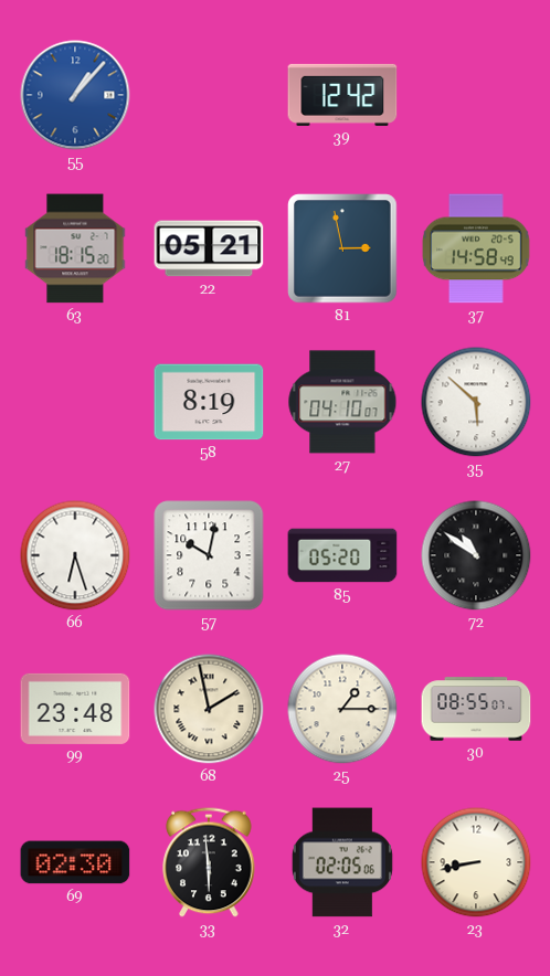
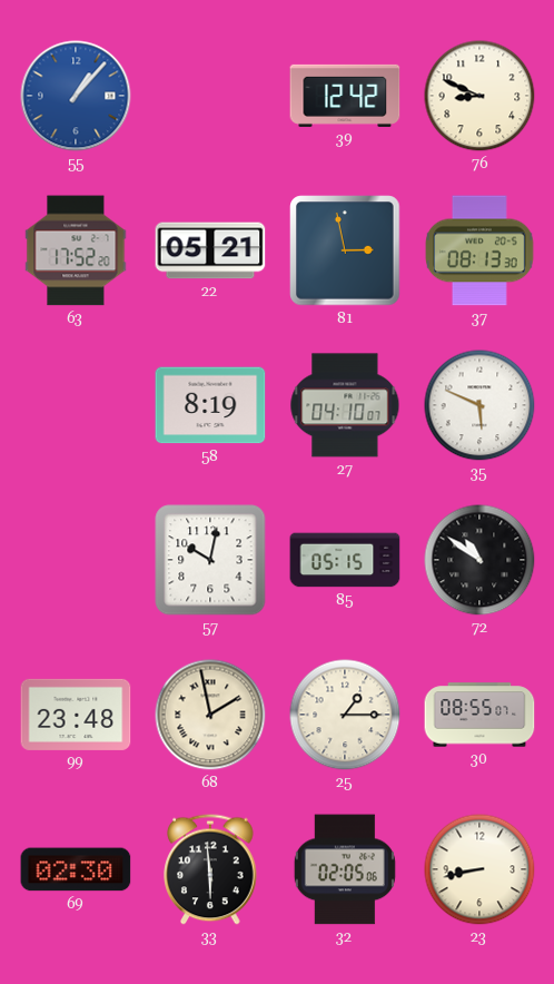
76: none -> 8:49
63: 18:15 -> 17:52
37: 14:58 -> 08:13
35: 5:52 -> 5:49
66: 6:27 -> none
85: 05:20 -> 05:15
